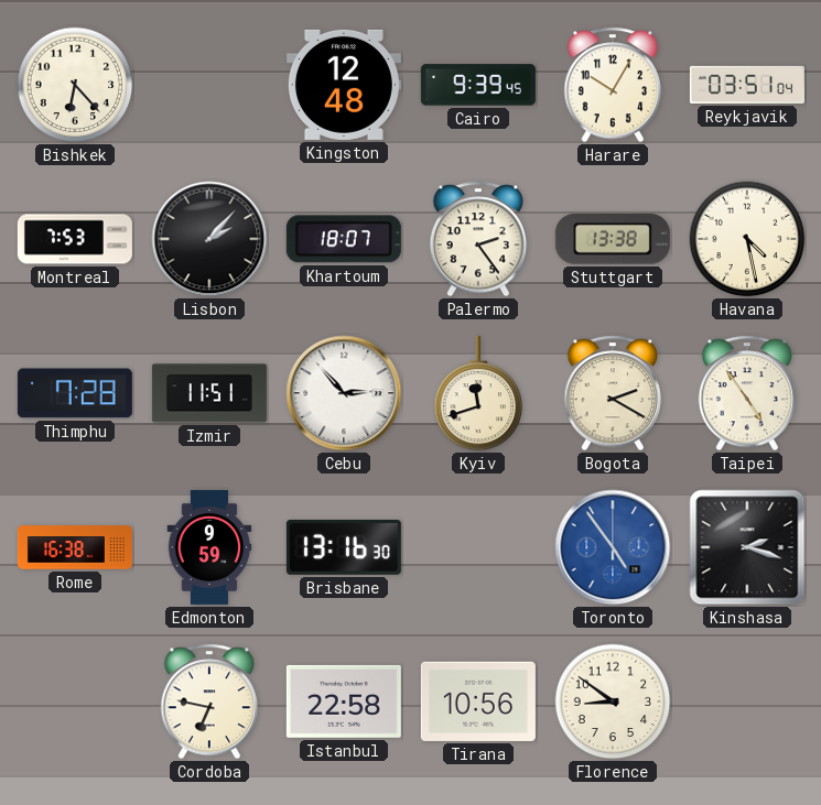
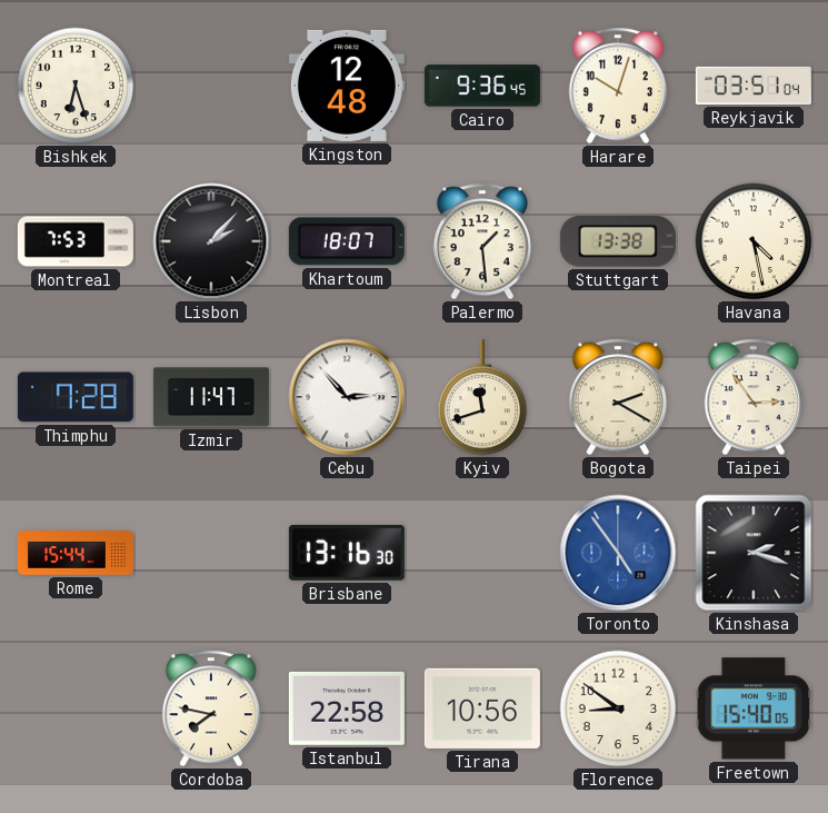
Bishkek: 6:23 -> 6:27
Cairo: 9:39 -> 9:36
Harare: 10:05 -> 10:03
Palermo: 2:24 -> 1:29
Izmir: 11:51 -> 11:47
Taipei: 4:54 -> 2:54
Rome: 16:38 -> 15:44
Edmonton: 9:59 -> none
Cordoba: 6:47 -> 7:47
Freetown: none -> 15:40
